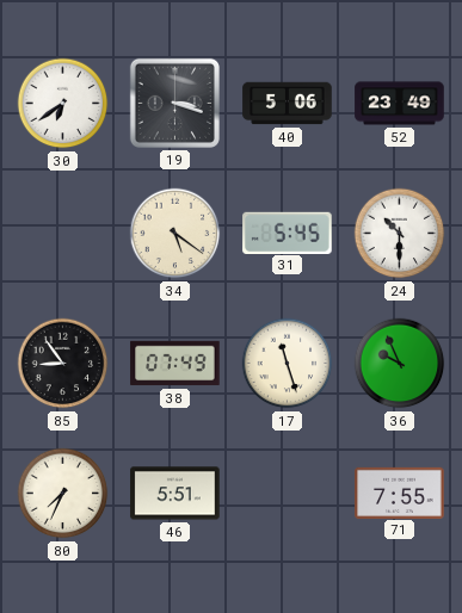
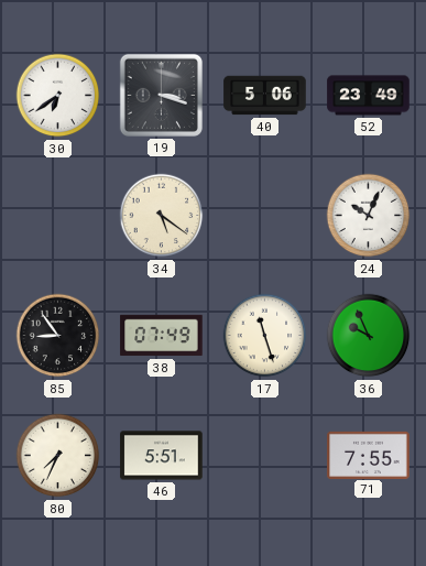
31: 5:45 -> none
24: 10:30 -> 10:04
